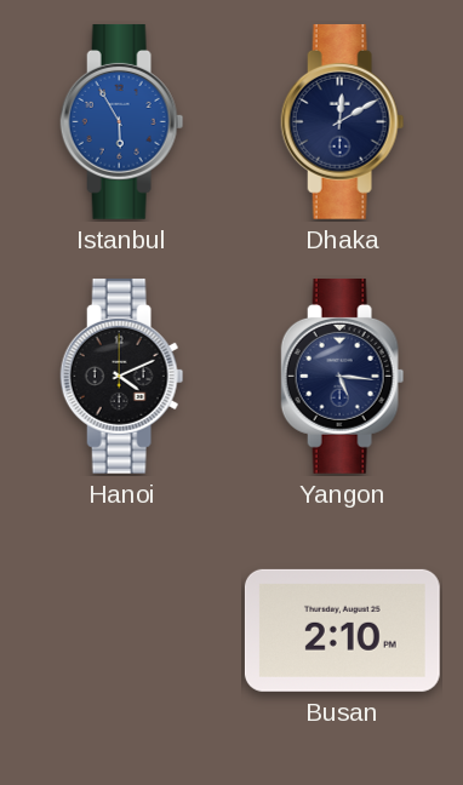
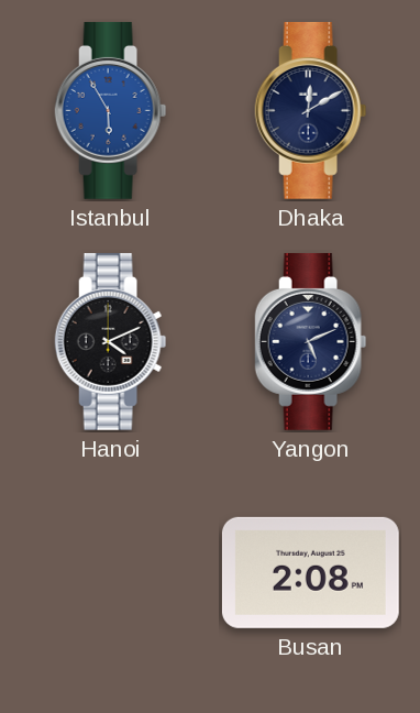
Yangon: 5:16 -> 5:11
Busan: 2:10 -> 2:08
